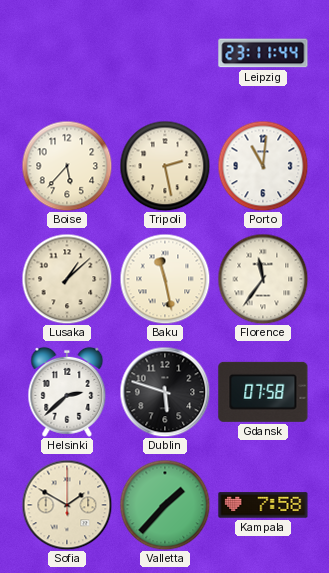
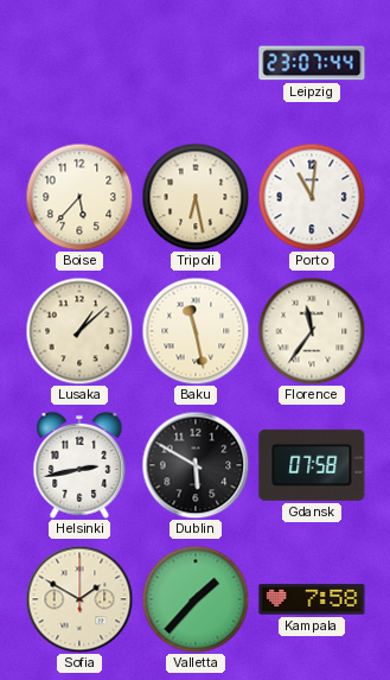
Leipzig: 23:11 -> 23:07
Tripoli: 2:28 -> 6:28
Helsinki: 2:38 -> 2:43
Dublin: 5:48 -> 5:50
